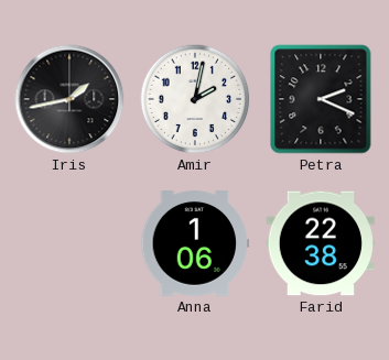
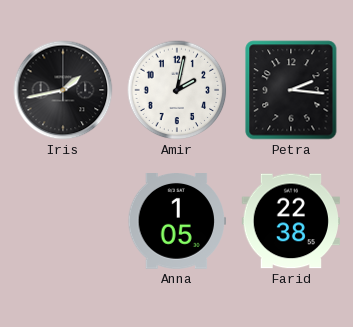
Petra: 2:19 -> 2:16
Anna: 1:06 -> 1:05
